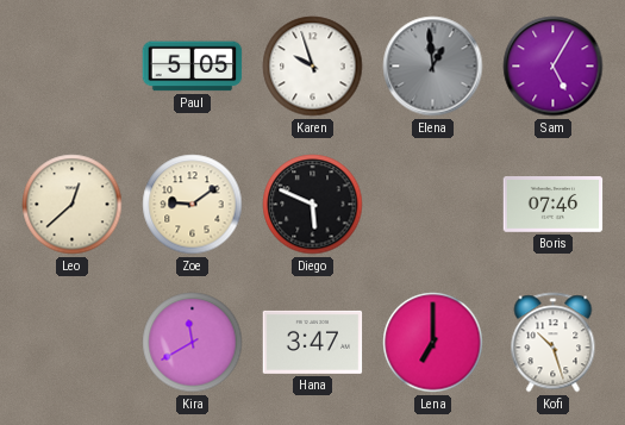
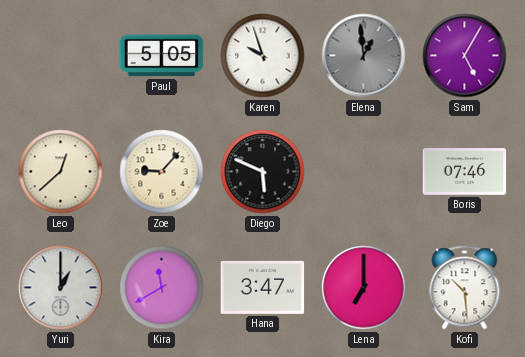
Zoe: 9:09 -> 9:07
Yuri: none -> 1:00
Kofi: 10:27 -> 10:29
